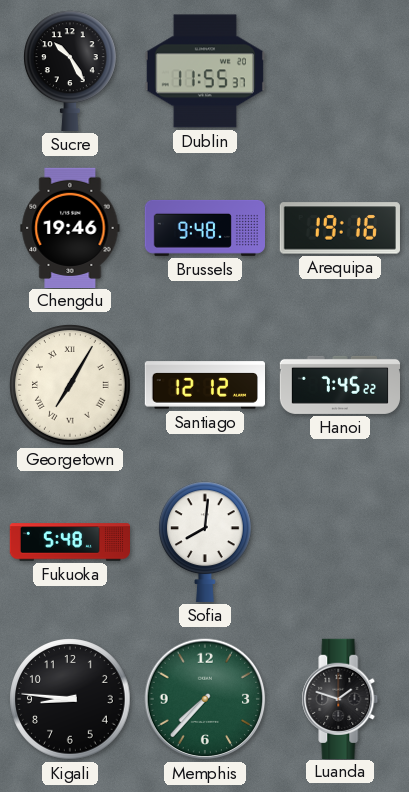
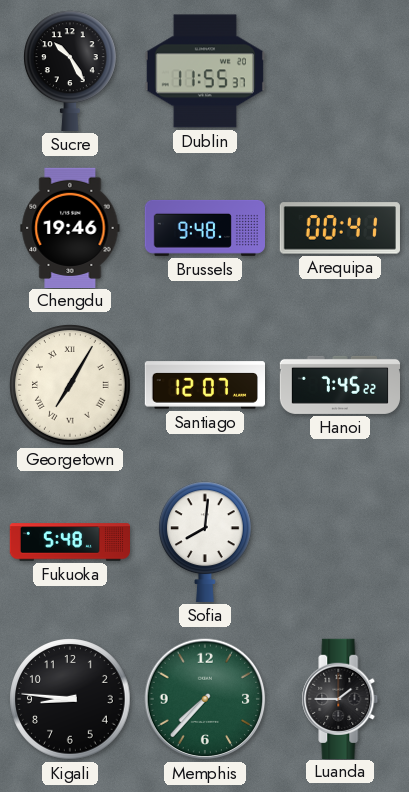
Arequipa: 19:16 -> 00:41
Santiago: 12:12 -> 12:07
Luanda: 1:48 -> 1:45
